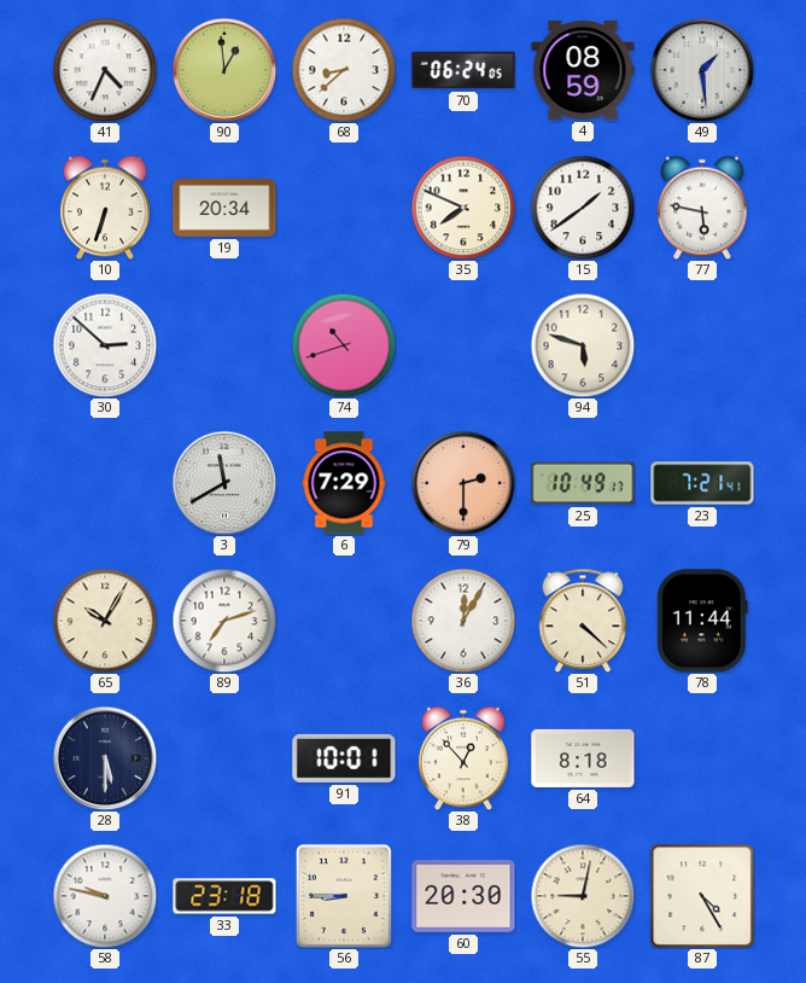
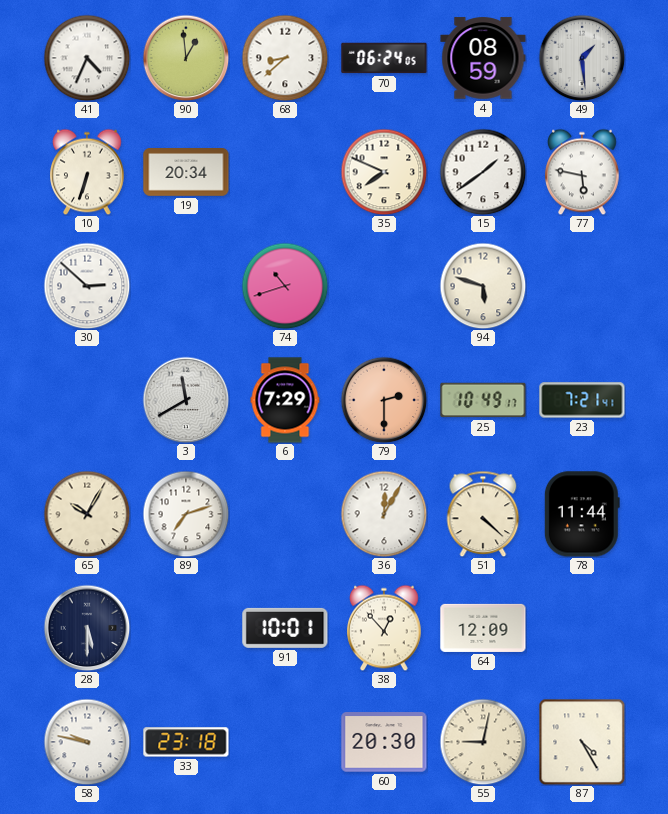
64: 8:18 -> 12:09
56: 8:45 -> none
